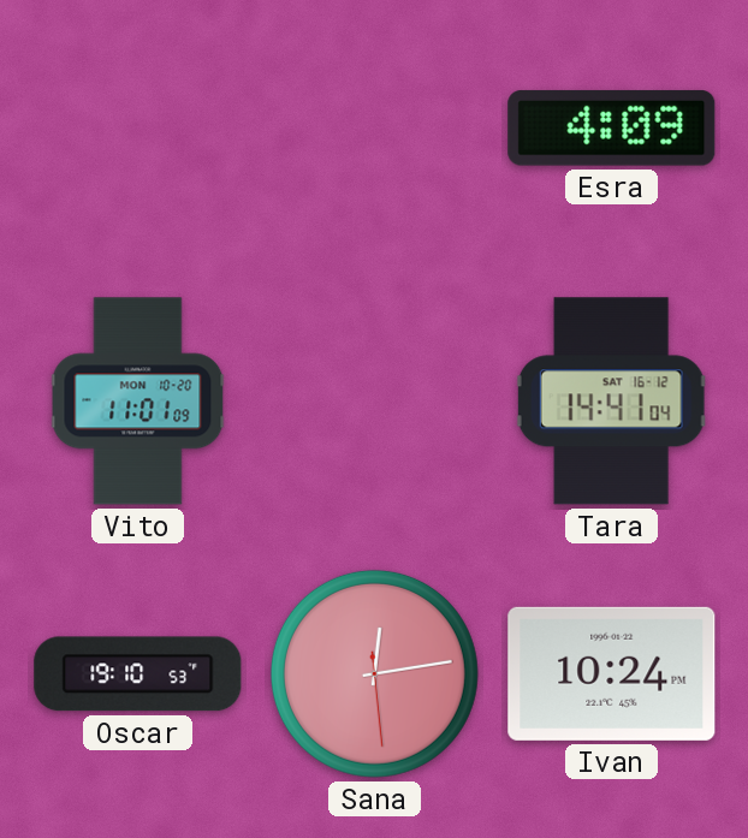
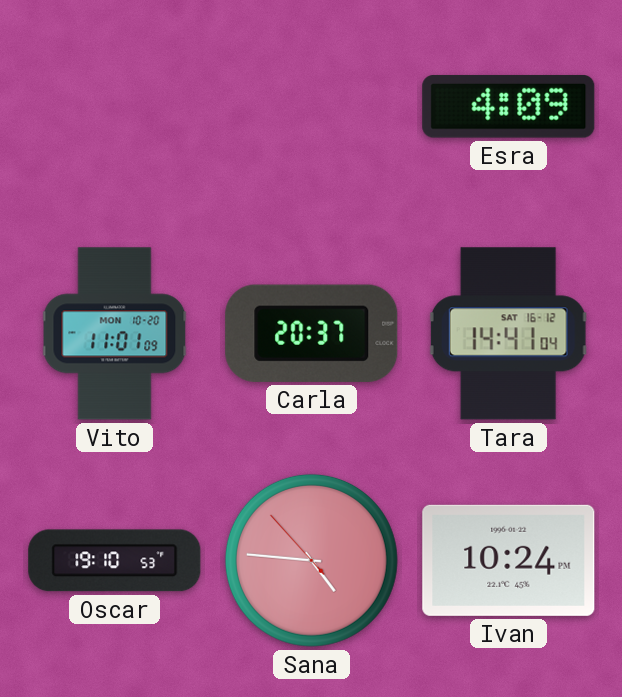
Carla: none -> 20:37
Sana: 12:13 -> 4:45
